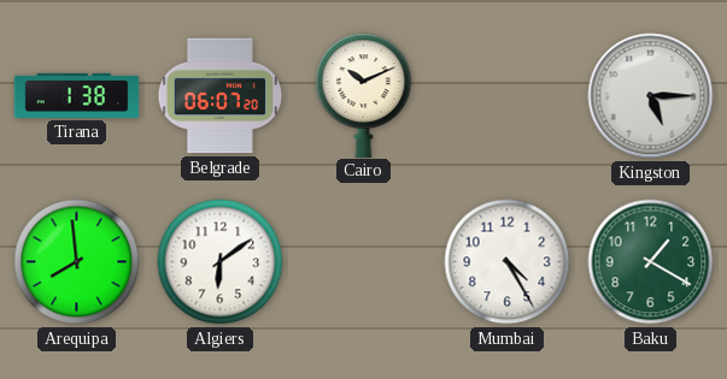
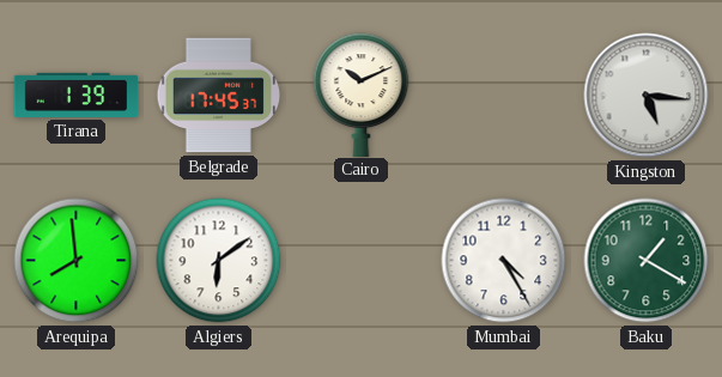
Tirana: 1:38 -> 1:39
Belgrade: 06:07 -> 17:45
Kingston: 5:15 -> 5:16
